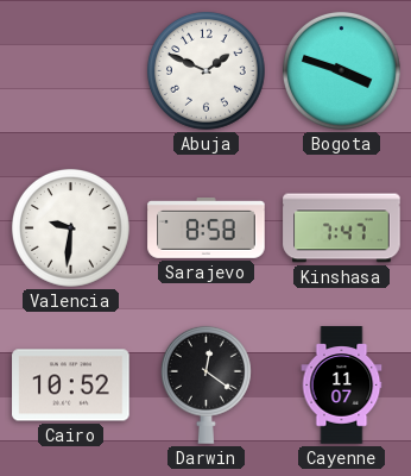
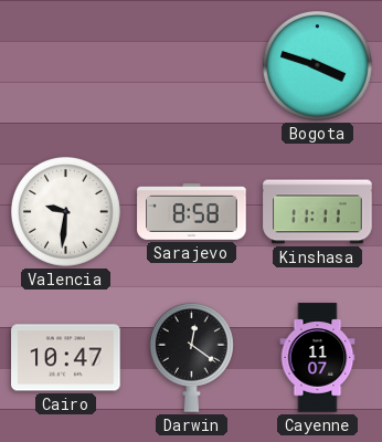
Abuja: 1:49 -> none
Kinshasa: 7:47 -> 11:11
Cairo: 10:52 -> 10:47
